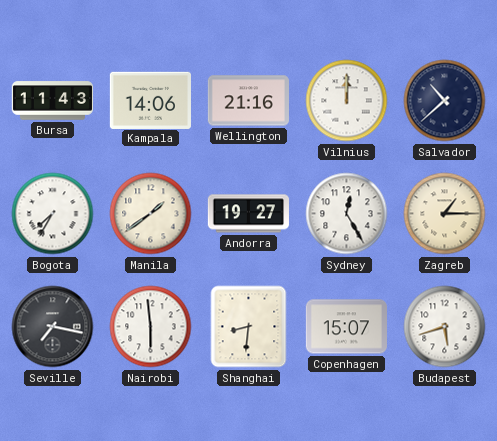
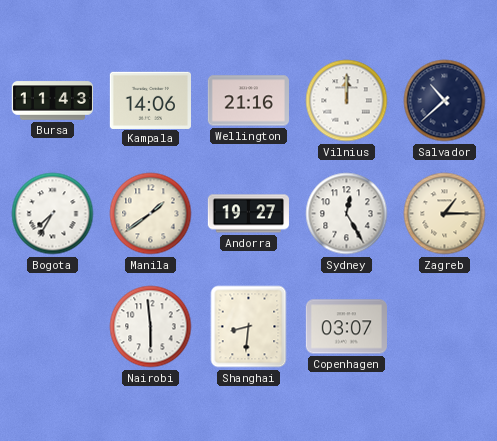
Seville: 7:17 -> none
Copenhagen: 15:07 -> 03:07
Budapest: 5:42 -> none
